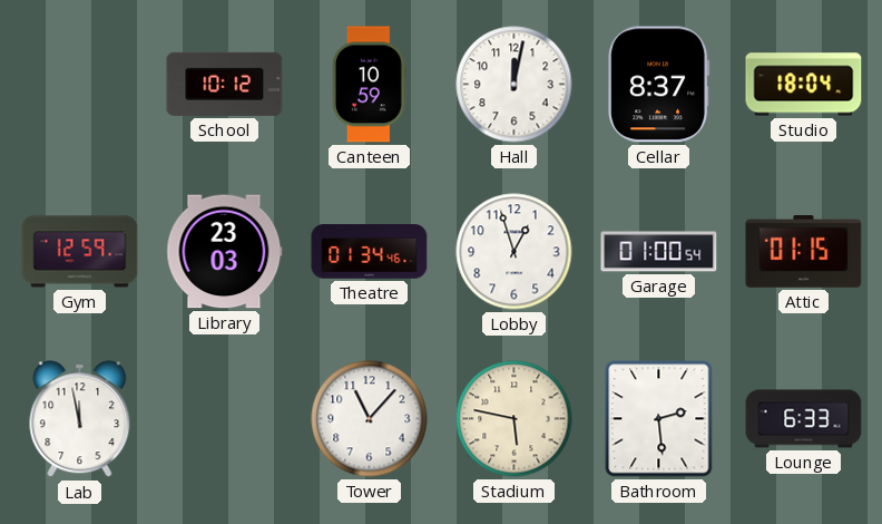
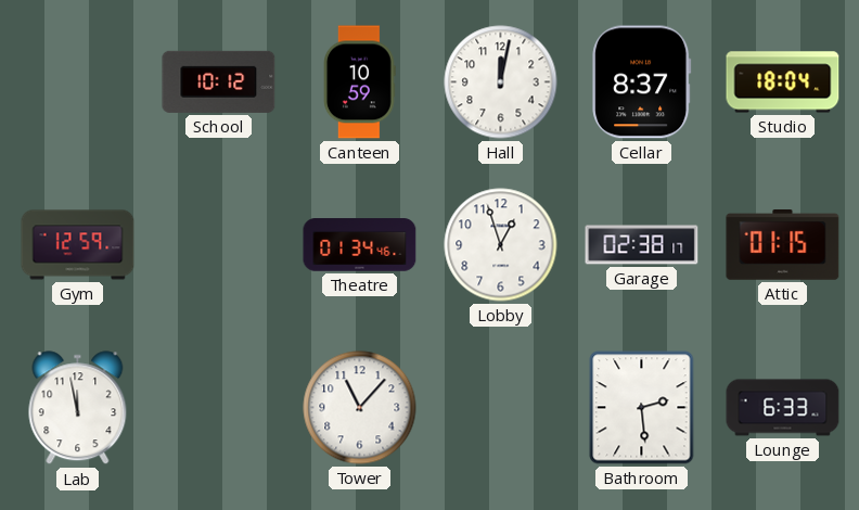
Library: 23:03 -> none
Garage: 01:00 -> 02:38
Stadium: 5:47 -> none
